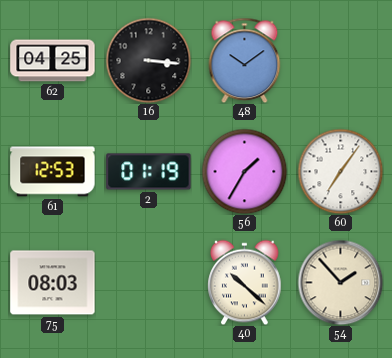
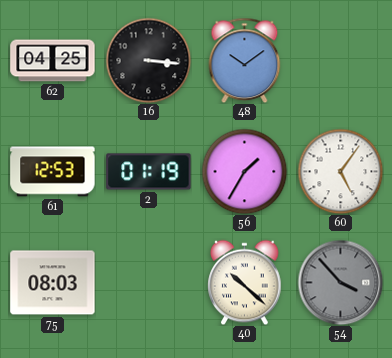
60: 7:06 -> 5:06
54: 1:53 -> 3:53
54 dial: cream -> grey
